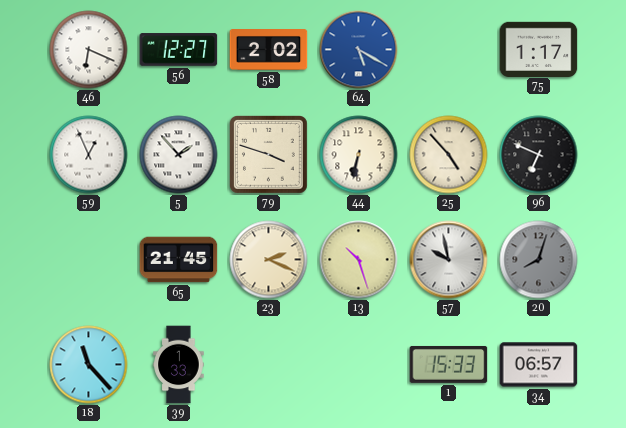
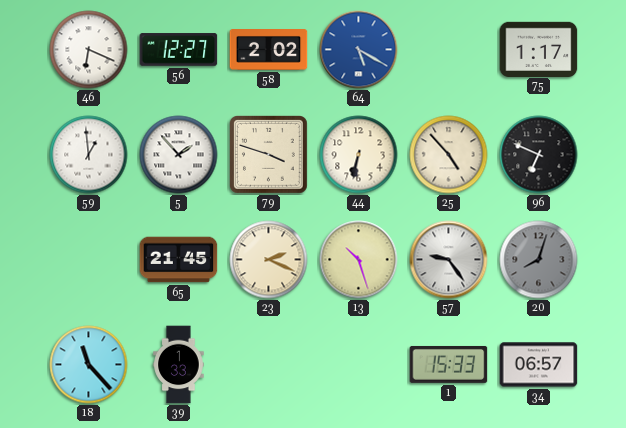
59: 12:56 -> 12:59
57: 9:58 -> 9:24
